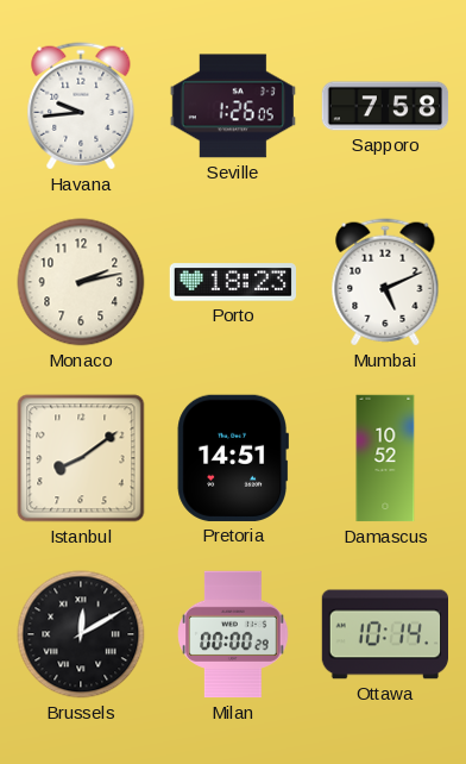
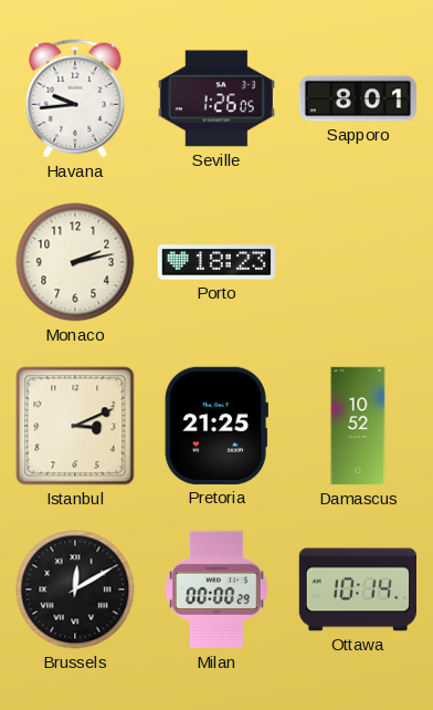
Sapporo: 7:58 -> 8:01
Mumbai: 5:11 -> none
Istanbul: 8:09 -> 3:11
Pretoria: 14:51 -> 21:25
